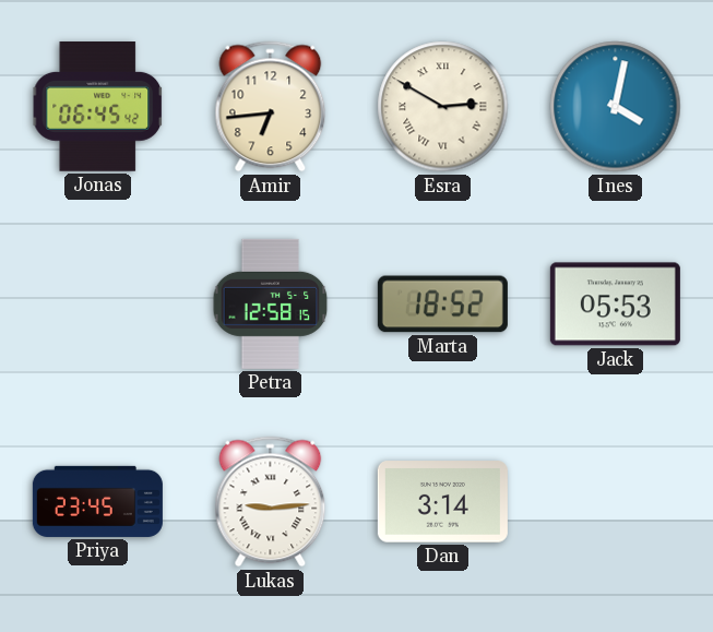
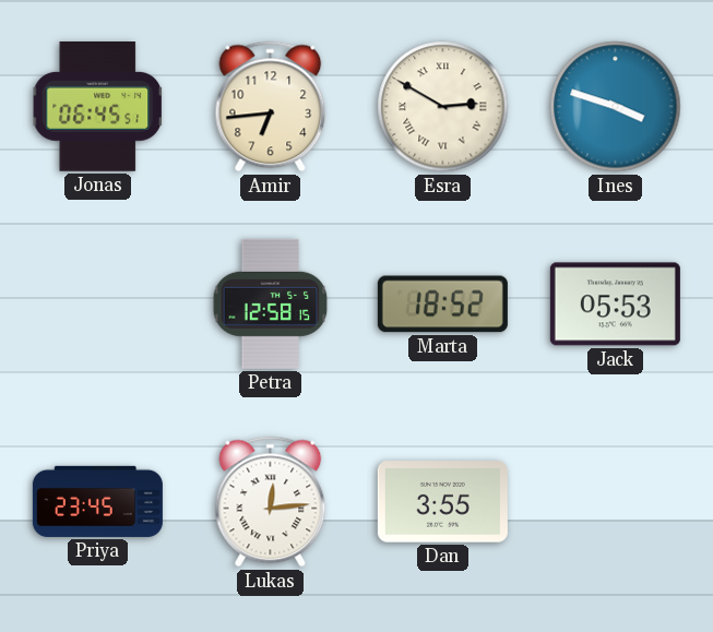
Jonas: 06:45:42 -> 06:45:51
Ines: 4:02 -> 3:48
Lukas: 9:14 -> 12:14
Dan: 3:14 -> 3:55
